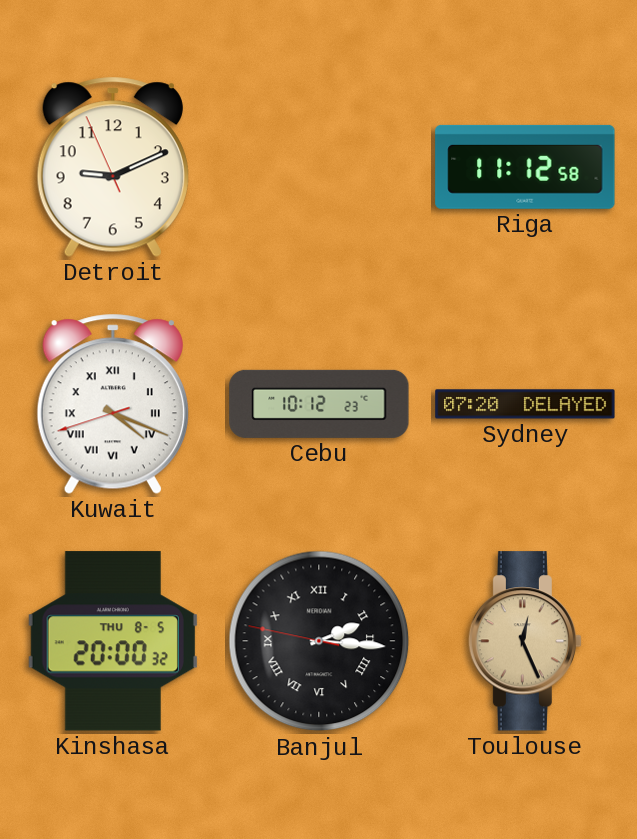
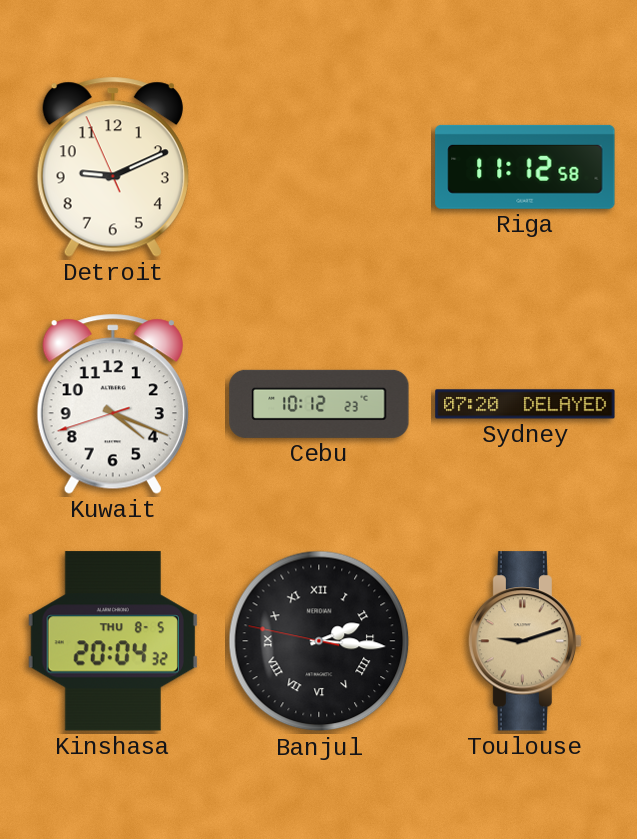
Kuwait numerals: Roman -> Arabic
Kinshasa: 20:00 -> 20:04
Toulouse: 12:26 -> 9:12
